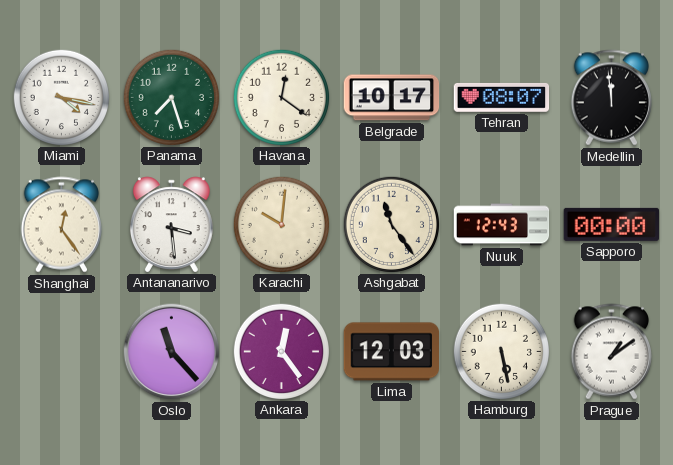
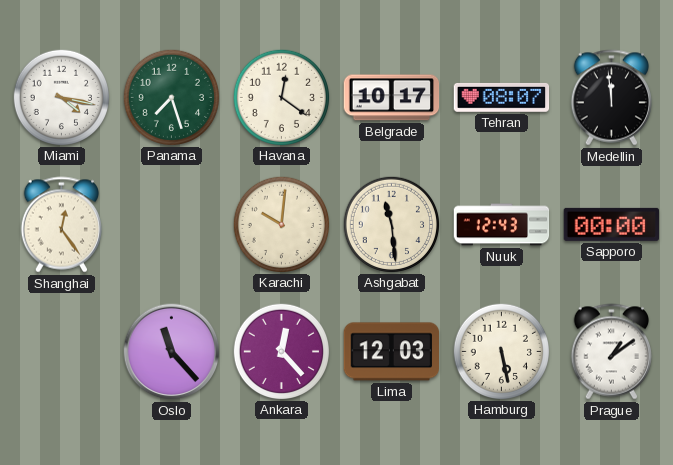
Antananarivo: 3:29 -> none
Ashgabat: 11:24 -> 11:29
Ankara: 12:24 -> 12:23
